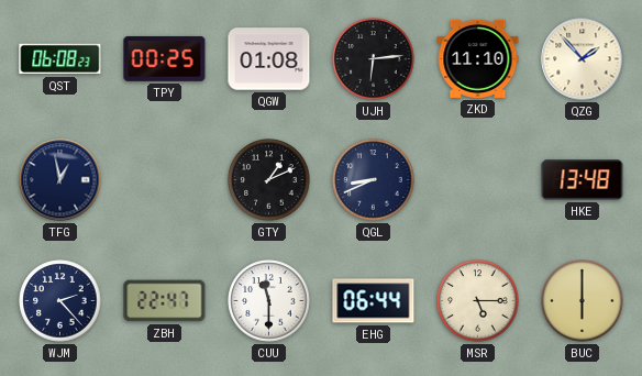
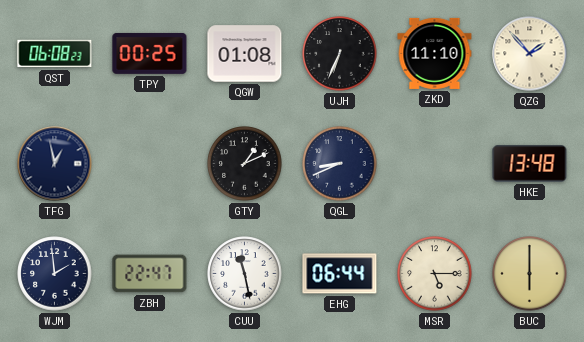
UJH: 6:14 -> 6:34
WJM: 2:23 -> 1:59
CUU: 11:30 -> 11:28
